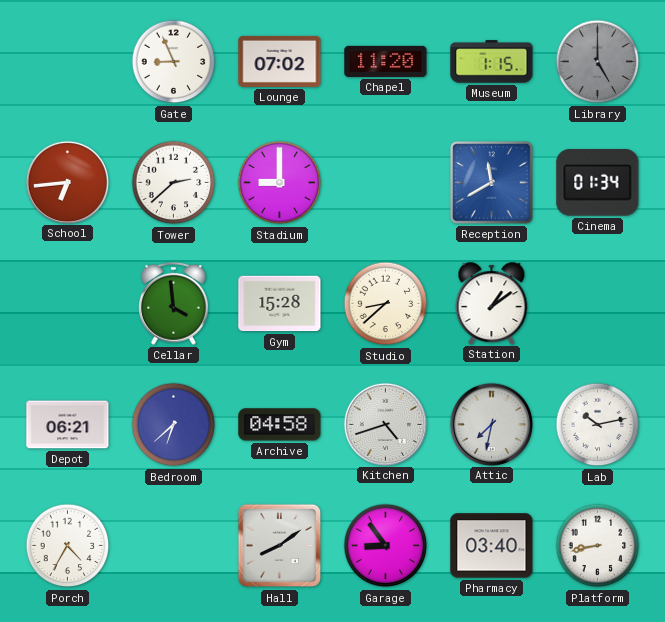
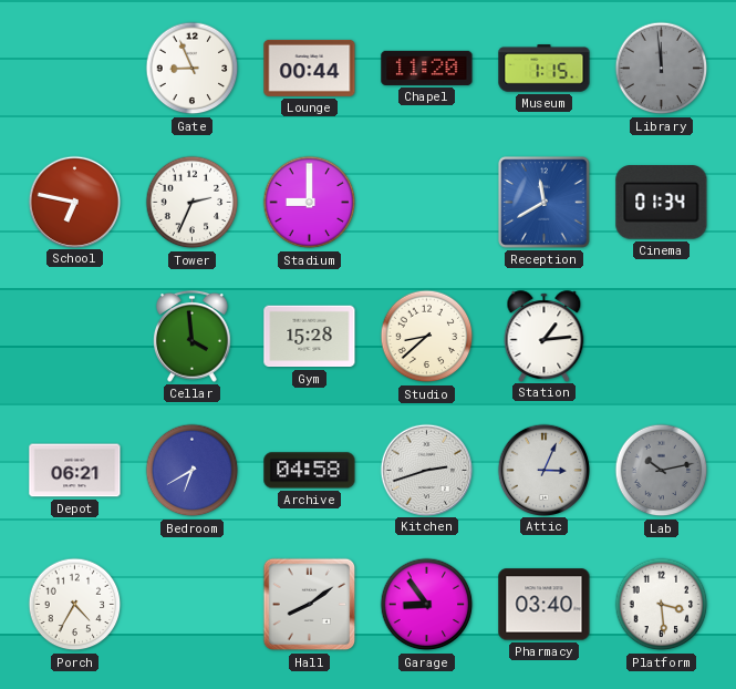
Lounge: 07:02 -> 00:44
Library: 5:00 -> 11:59
School: 6:44 -> 6:47
Tower: 2:38 -> 2:34
Station: 1:09 -> 1:14
Bedroom: 6:38 -> 6:40
Kitchen: 4:42 -> 2:42
Attic: 7:32 -> 3:04
Lab dial: white -> grey
Platform: 8:43 -> 3:29
